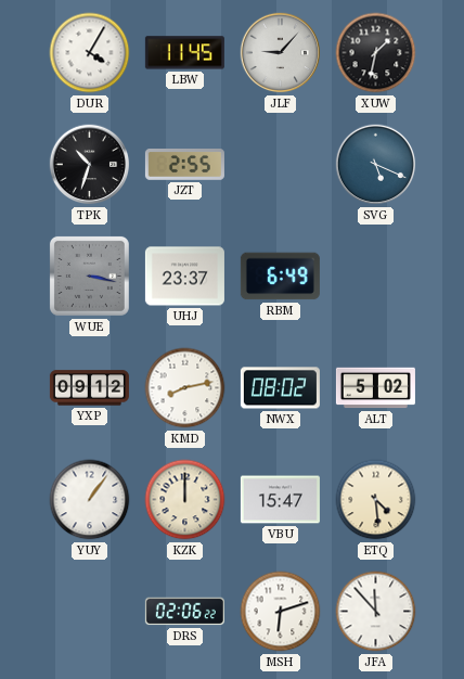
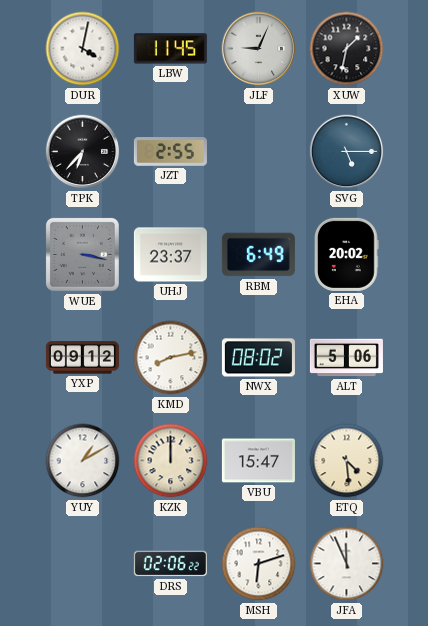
DUR: 4:05 -> 4:02
JLF: 9:07 -> 9:04
TPK: 10:33 -> 6:37
SVG: 5:19 -> 5:15
EHA: none -> 20:02
ALT: 5:02 -> 5:06
YUY: 1:06 -> 1:10
JFA: 11:53 -> 11:56
